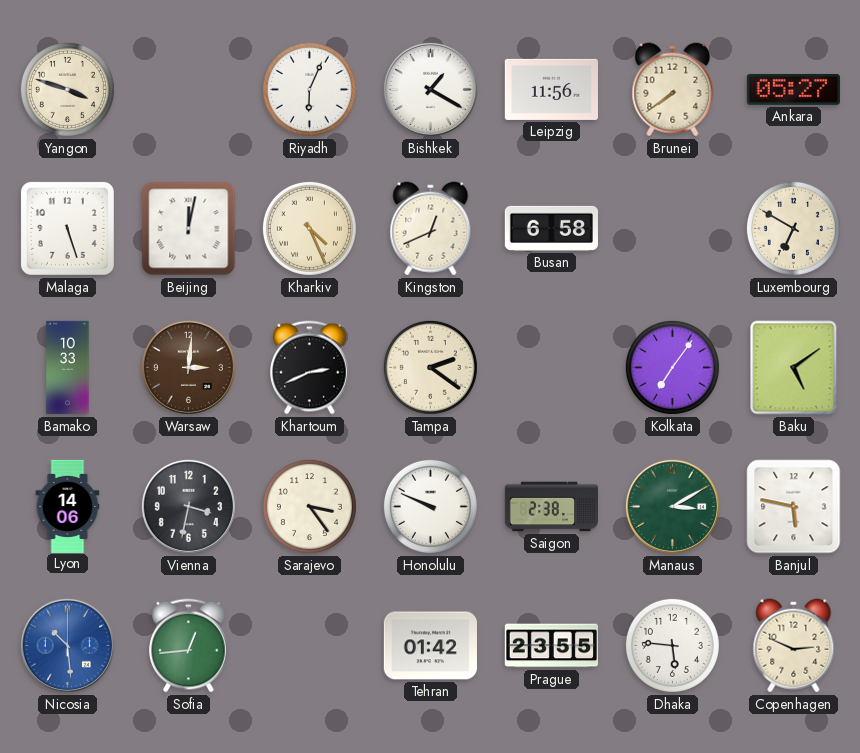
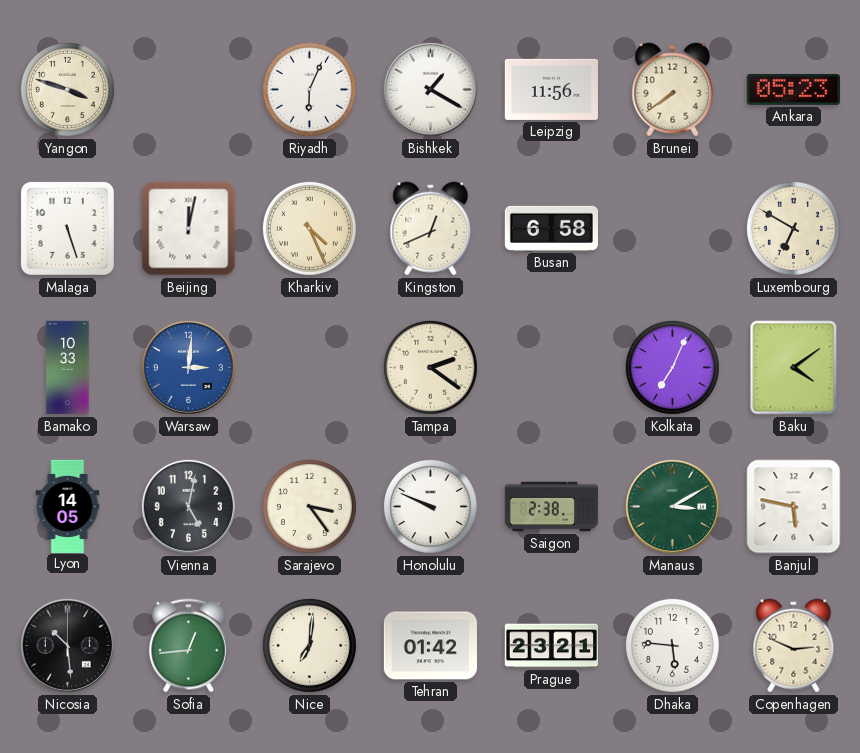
Ankara: 05:27 -> 05:23
Warsaw dial: brown -> blue
Khartoum: 2:41 -> none
Kolkata: 7:06 -> 7:04
Baku: 5:09 -> 4:09
Lyon: 14:06 -> 14:05
Vienna: 3:32 -> 5:02
Nicosia dial: blue -> black
Nice: none -> 7:01
Prague: 23:55 -> 23:21
